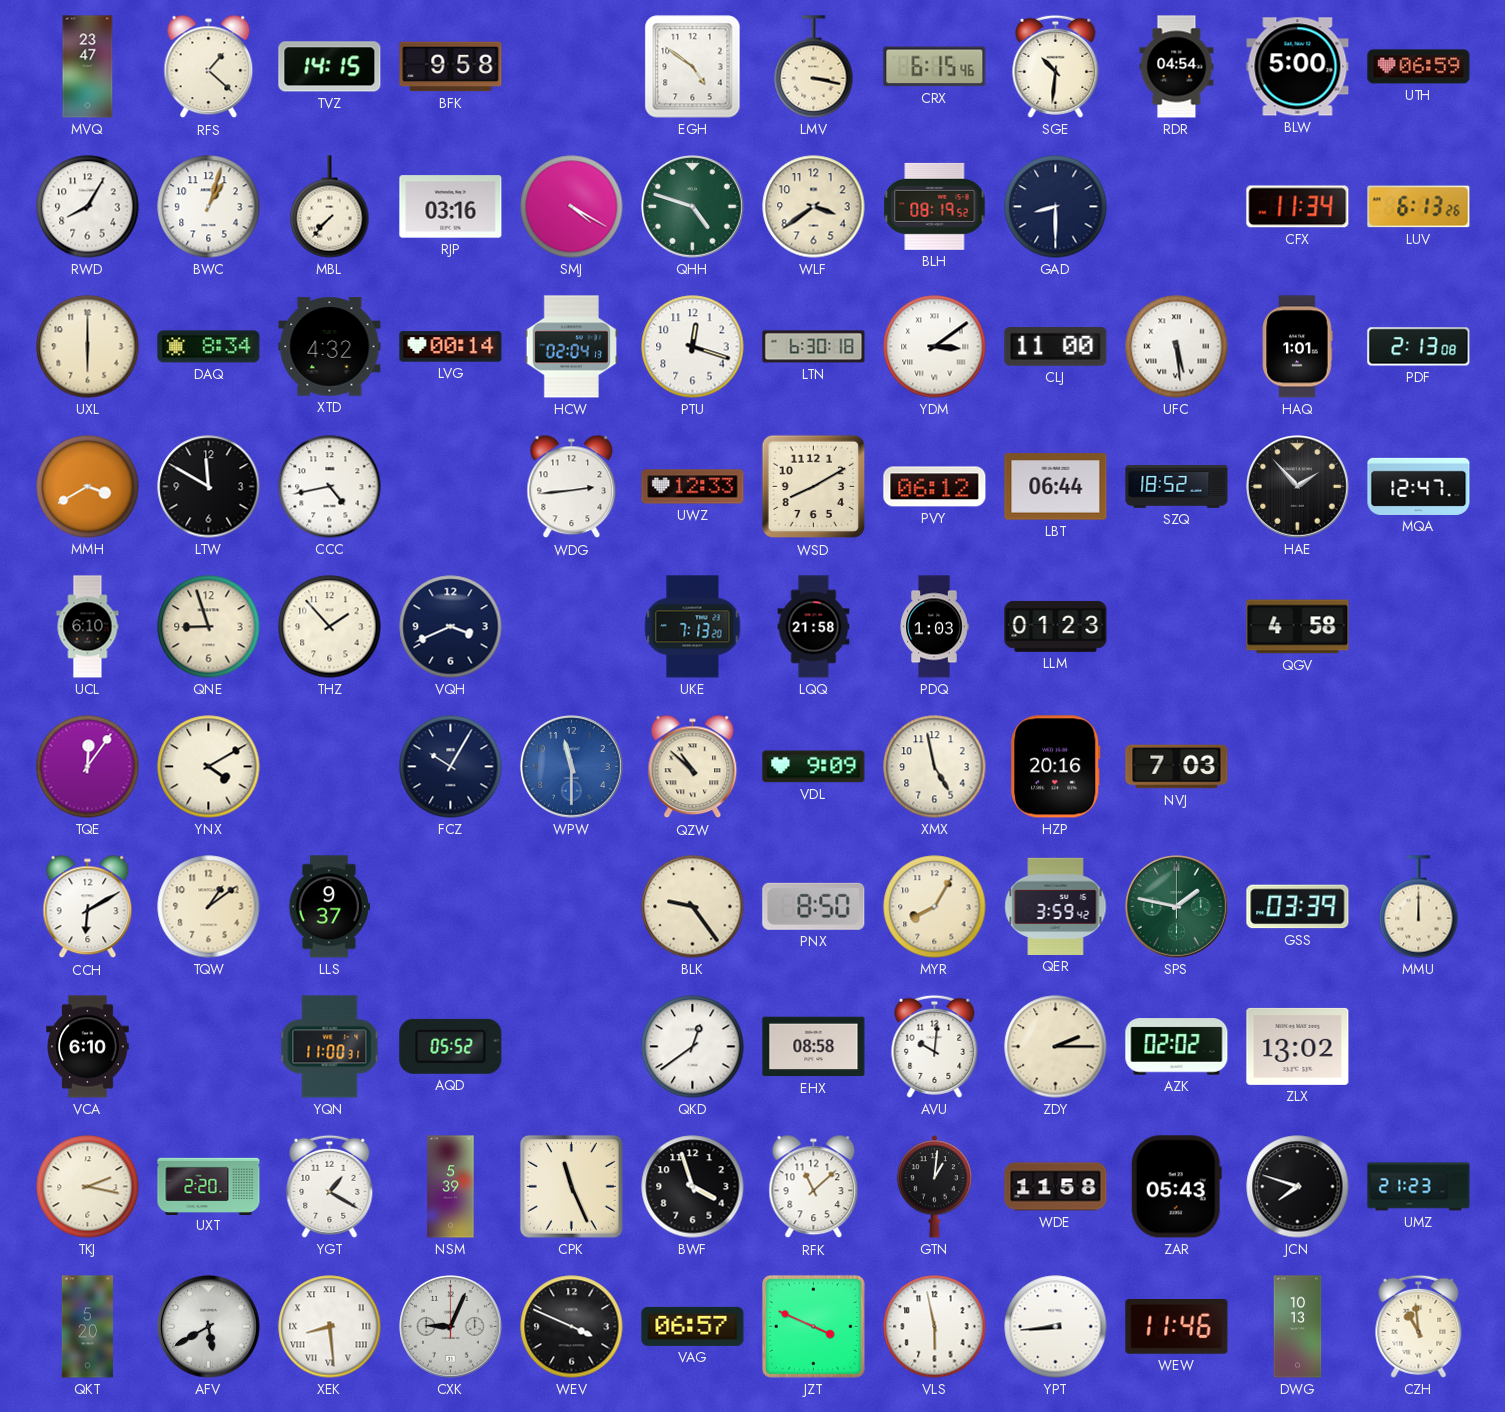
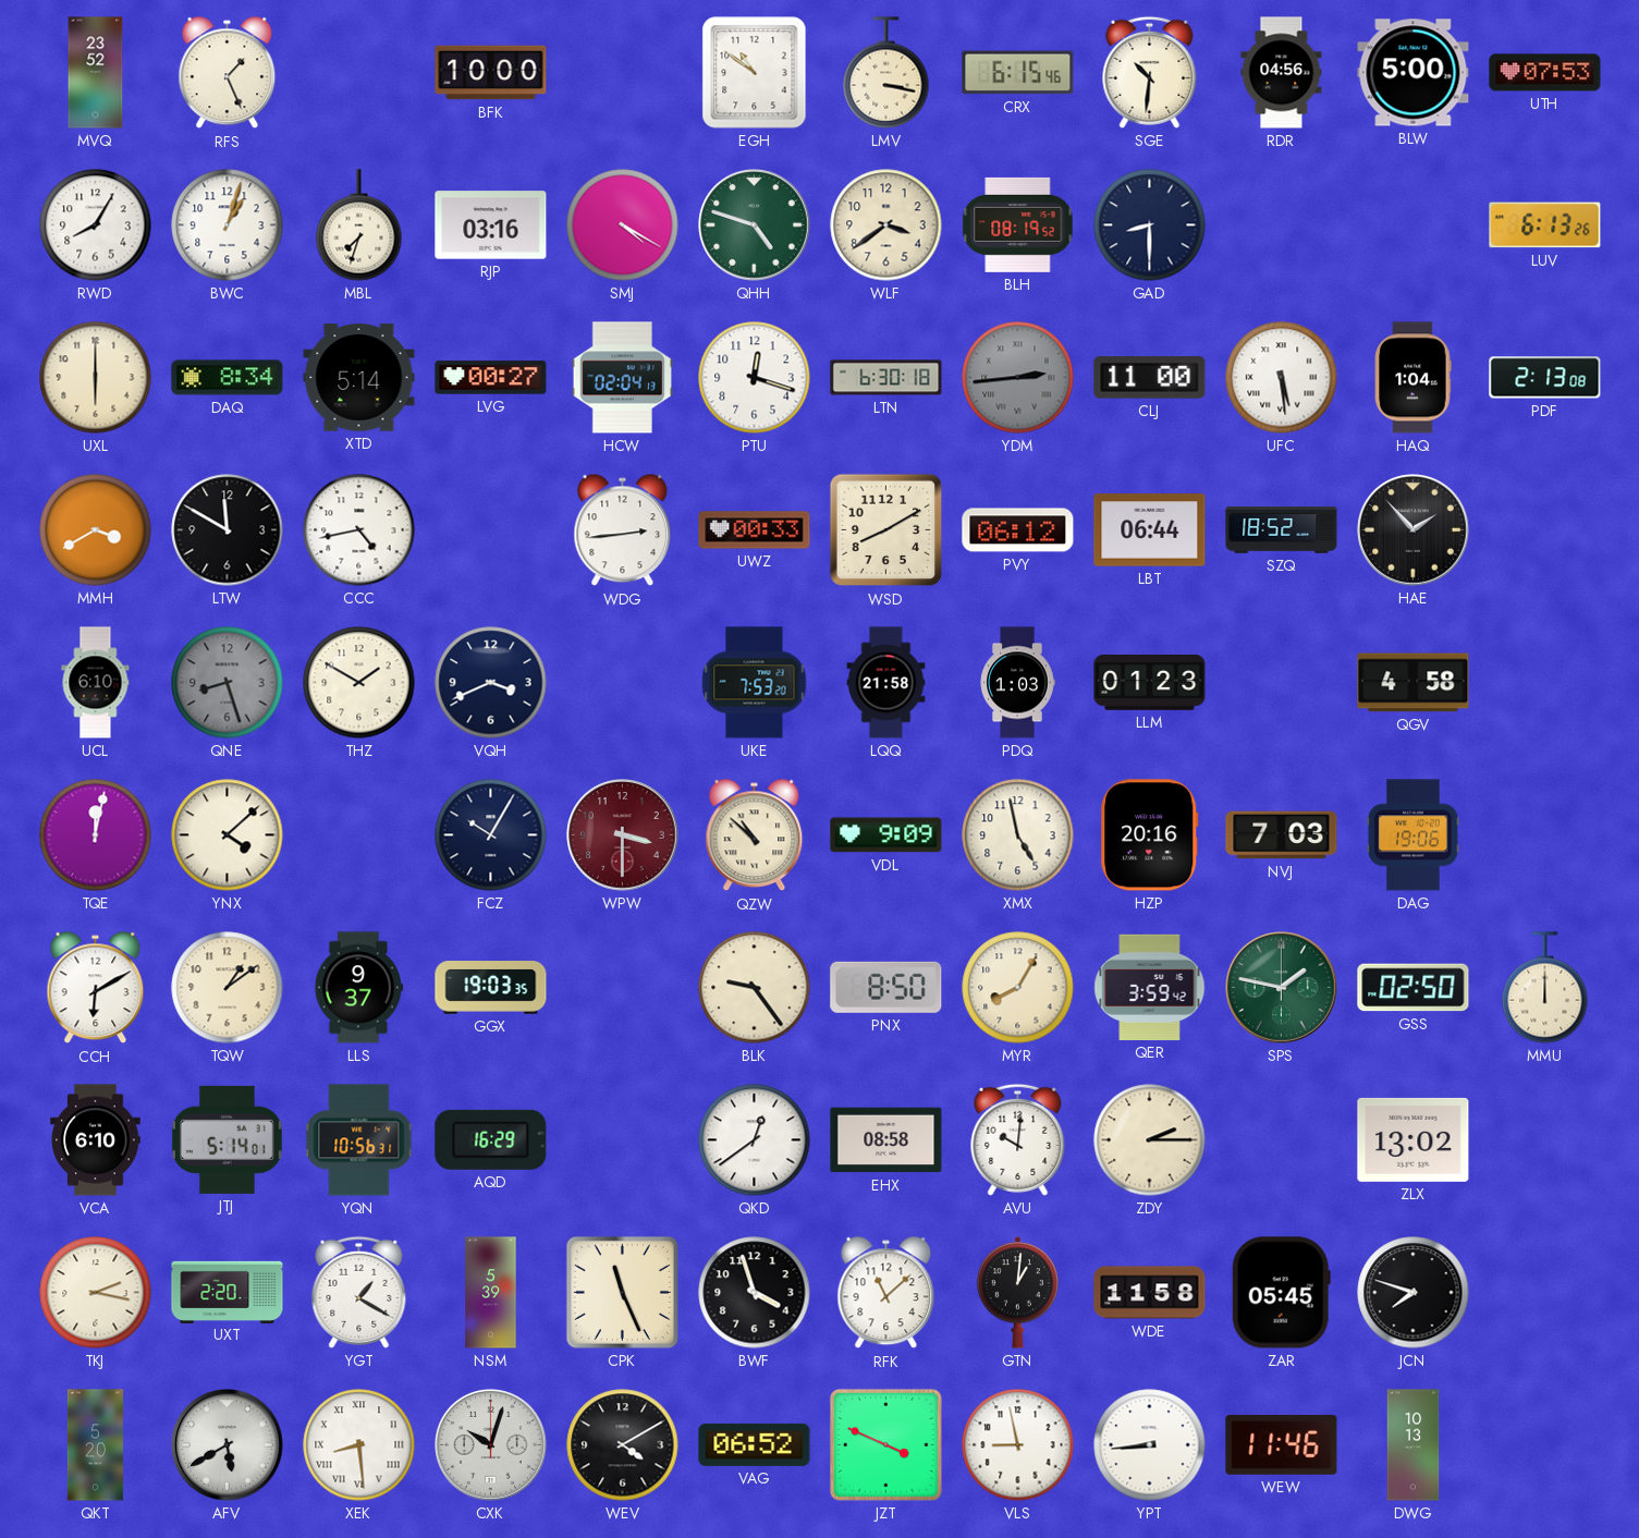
MVQ: 23:47 -> 23:52
RFS: 1:22 -> 1:26
TVZ: 14:15 -> none
BFK: 9:58 -> 10:00
EGH: 4:51 -> 10:51
RDR: 04:54 -> 04:56
UTH: 06:59 -> 07:53
MBL: 7:37 -> 7:33
CFX: 11:34 -> none
XTD: 4:32 -> 5:14
LVG: 00:14 -> 00:27
YDM: 3:09 -> 2:44
YDM dial: white -> grey
HAQ: 1:01 -> 1:04
UWZ: 12:33 -> 00:33
MQA: 12:47 -> none
QNE: 8:57 -> 8:27
QNE dial: cream -> grey
THZ: 1:53 -> 1:50
UKE: 7:13 -> 7:53
TQE: 12:06 -> 12:02
YNX: 4:10 -> 4:08
WPW: 11:30 -> 3:30
WPW dial: blue -> burgundy
DAG: none -> 19:06
GGX: none -> 19:03
GSS: 03:39 -> 02:50
JTJ: none -> 5:14
YQN: 11:00 -> 10:56
AQD: 05:52 -> 16:29
AZK: 02:02 -> none
ZAR: 05:43 -> 05:45
UMZ: 21:23 -> none
CXK: 9:04 -> 10:03
WEV: 3:49 -> 4:10
VAG: 06:57 -> 06:52
VLS: 5:58 -> 8:58
CZH: 10:59 -> none
